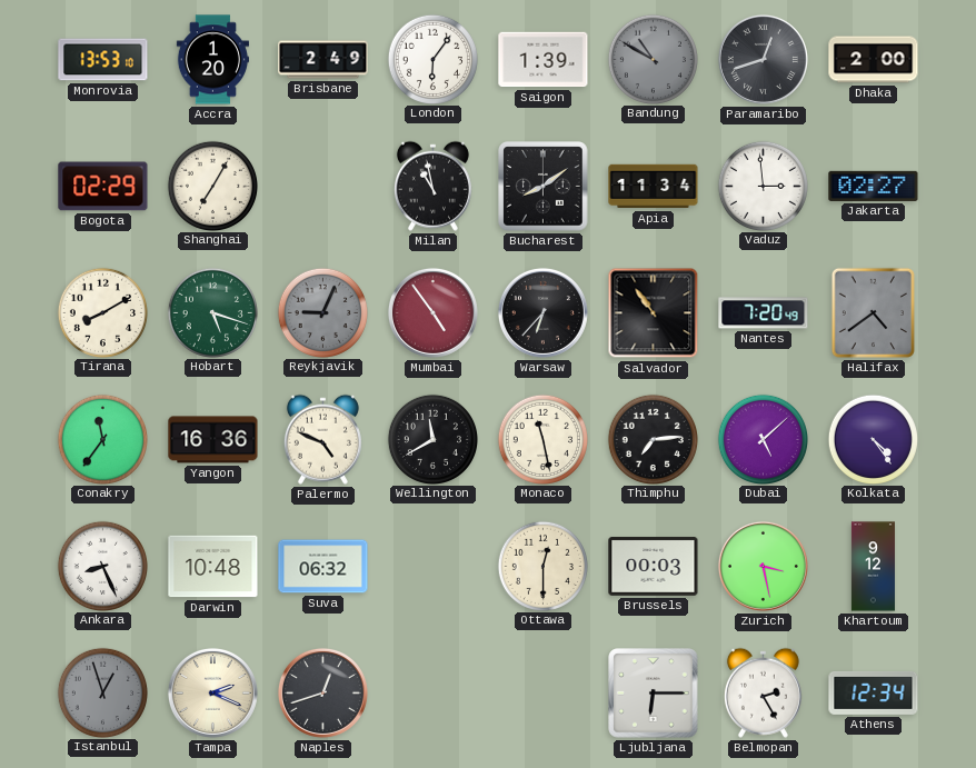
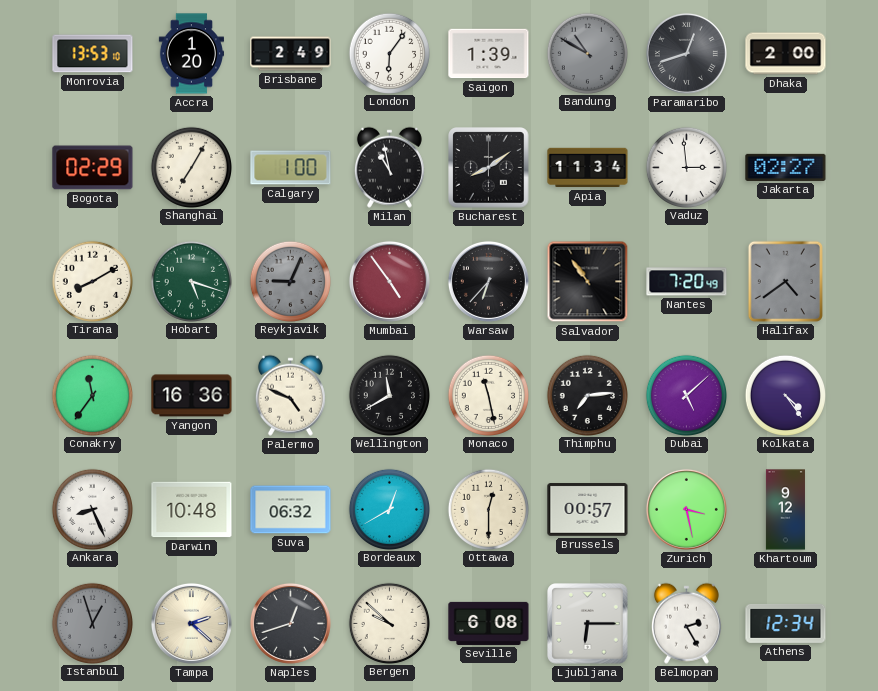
Calgary: none -> 1:00
Bordeaux: none -> 12:40
Brussels: 00:03 -> 00:57
Tampa: 2:19 -> 2:22
Bergen: none -> 9:52
Seville: none -> 6:08
